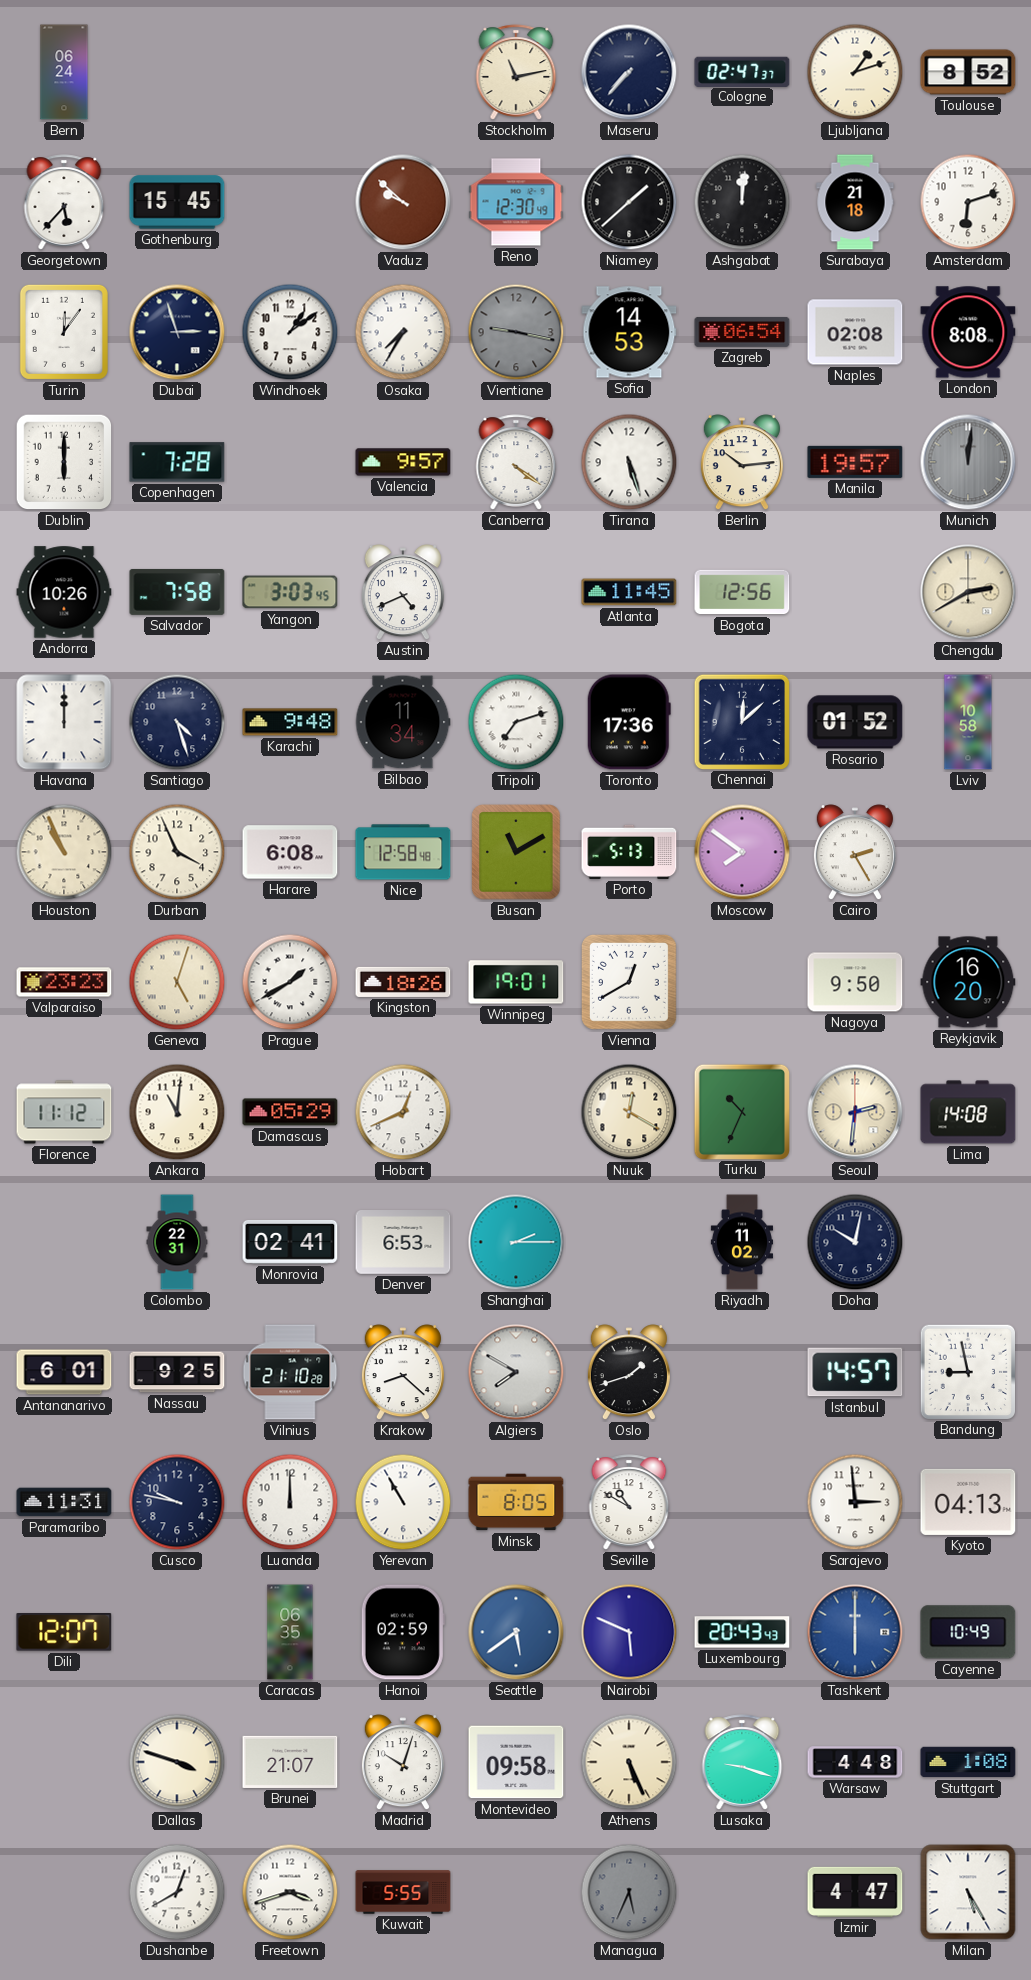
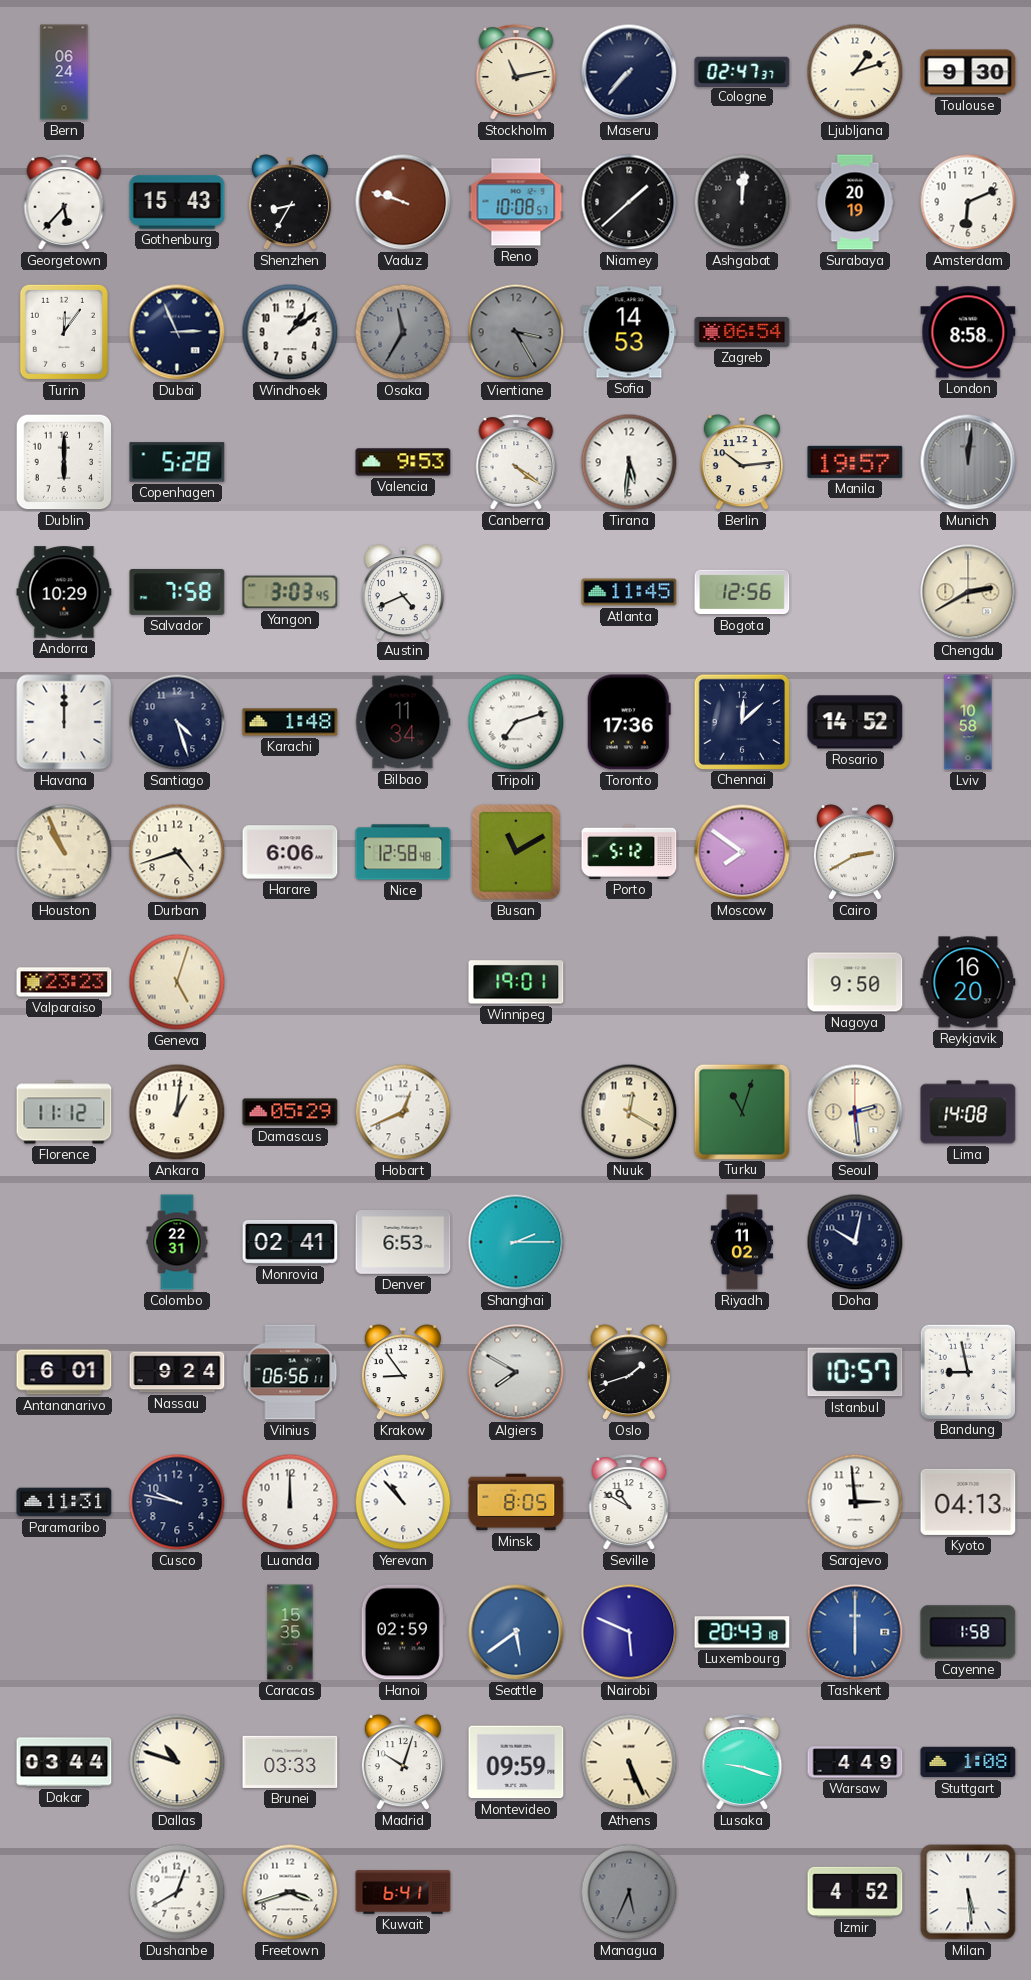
Toulouse: 8:52 -> 9:30
Gothenburg: 15:45 -> 15:43
Shenzhen: none -> 8:35
Vaduz: 9:52 -> 9:48
Reno: 12:30 -> 10:08
Surabaya: 21:18 -> 20:19
Amsterdam: 6:12 -> 6:11
Dubai: 2:57 -> 2:56
Osaka: 7:35 -> 11:35
Osaka dial: white -> grey
Vientiane: 9:17 -> 3:25
Naples: 02:08 -> none
London: 8:08 -> 8:58
Copenhagen: 7:28 -> 5:28
Valencia: 9:57 -> 9:53
Tirana: 5:27 -> 5:31
Andorra: 10:26 -> 10:29
Karachi: 9:48 -> 1:48
Rosario: 01:52 -> 14:52
Durban: 3:56 -> 4:42
Harare: 6:08 -> 6:06
Porto: 5:13 -> 5:12
Cairo: 2:25 -> 2:40
Prague: 1:40 -> none
Kingston: 18:26 -> none
Vienna: 12:40 -> none
Ankara: 11:01 -> 1:01
Turku: 10:34 -> 11:03
Seoul: 2:31 -> 2:29
Nassau: 9:25 -> 9:24
Vilnius: 21:10 -> 06:56
Krakow: 8:22 -> 8:54
Istanbul: 14:57 -> 10:57
Yerevan: 10:55 -> 10:53
Dili: 12:07 -> none
Caracas: 06:35 -> 15:35
Luxembourg: 20:43:43 -> 20:43:18
Cayenne: 10:49 -> 1:58
Dakar: none -> 03:44
Dallas: 3:48 -> 10:48
Brunei: 21:07 -> 03:33
Montevideo: 09:58 -> 09:59
Warsaw: 4:48 -> 4:49
Kuwait: 5:55 -> 6:41
Izmir: 4:47 -> 4:52
Milan: 5:25 -> 5:29
